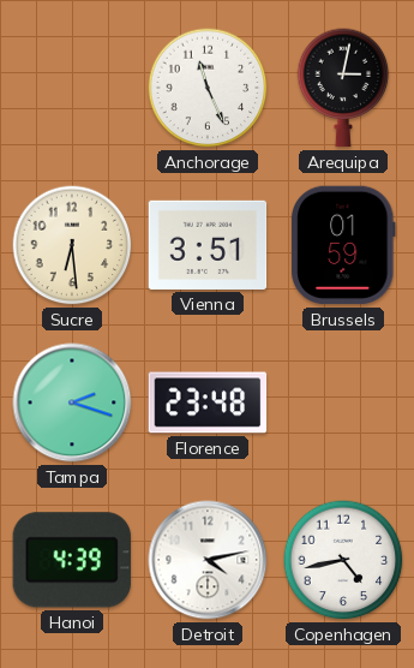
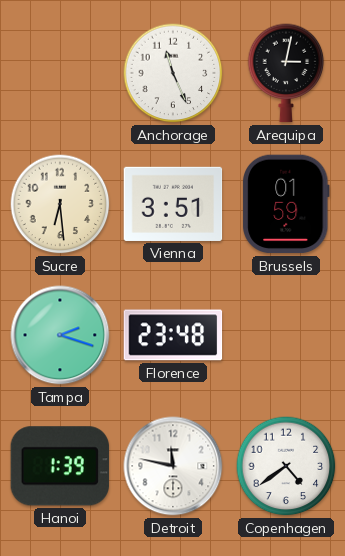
Hanoi: 4:39 -> 1:39
Detroit: 4:13 -> 11:47
Copenhagen: 4:43 -> 4:39
